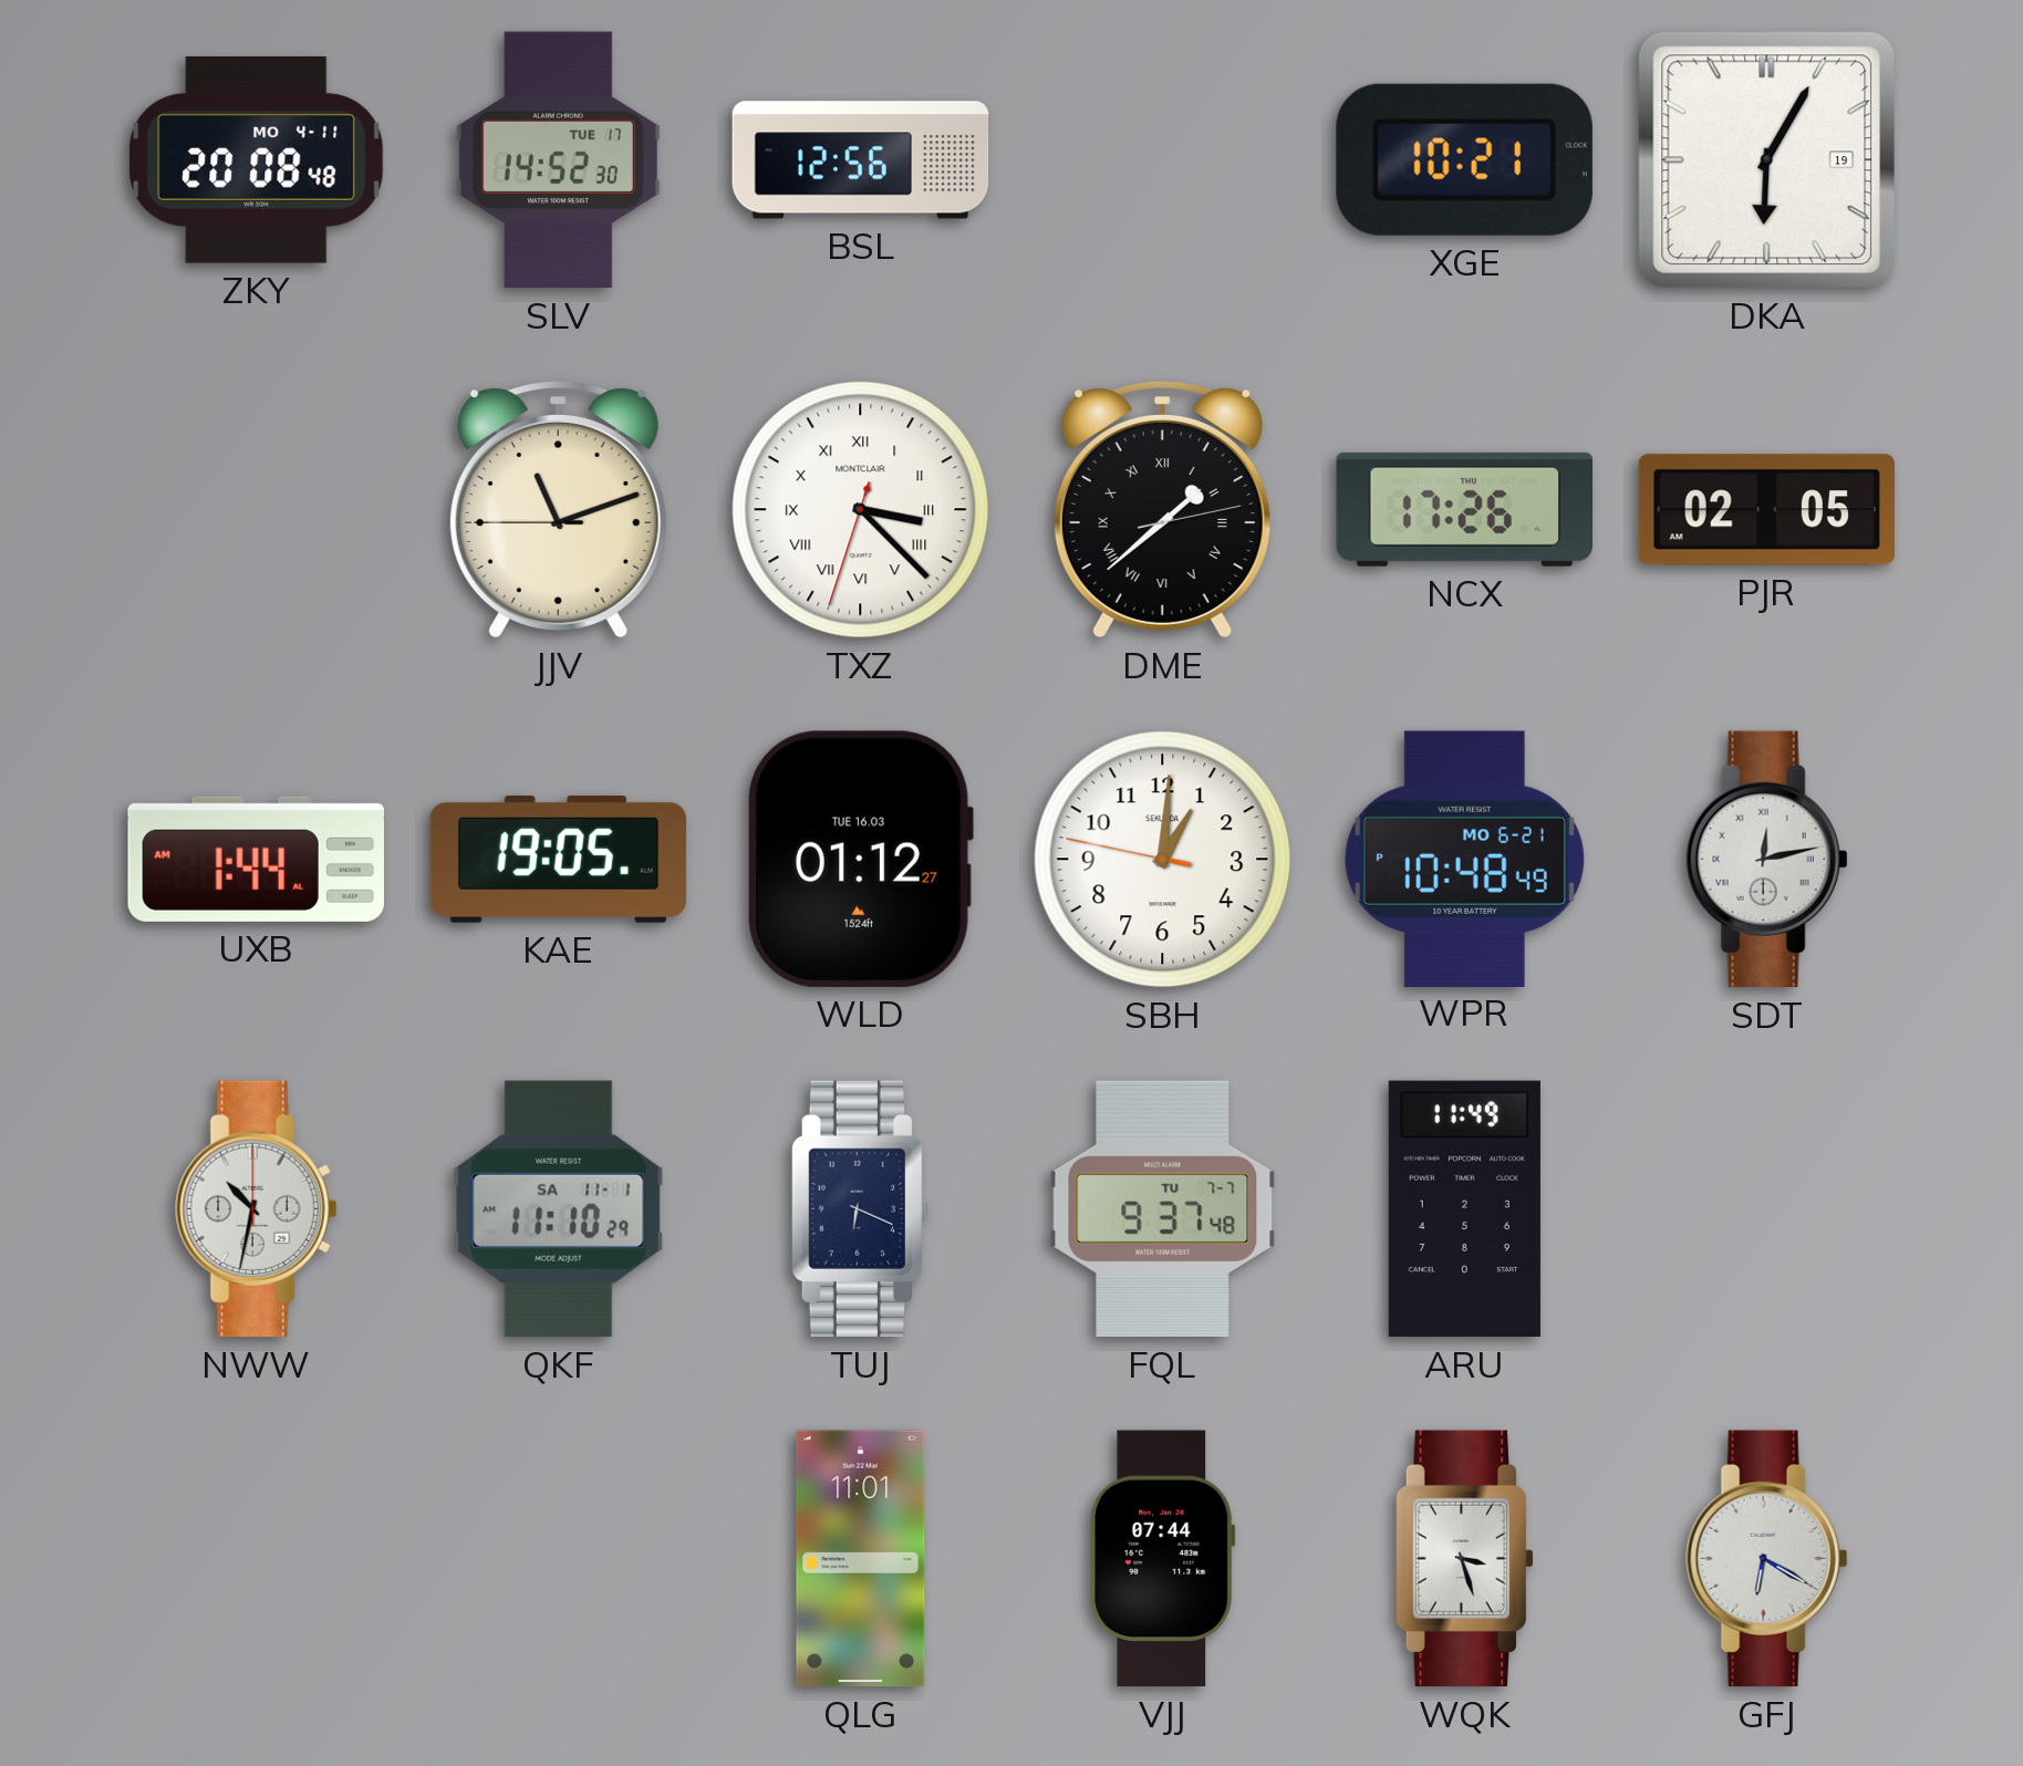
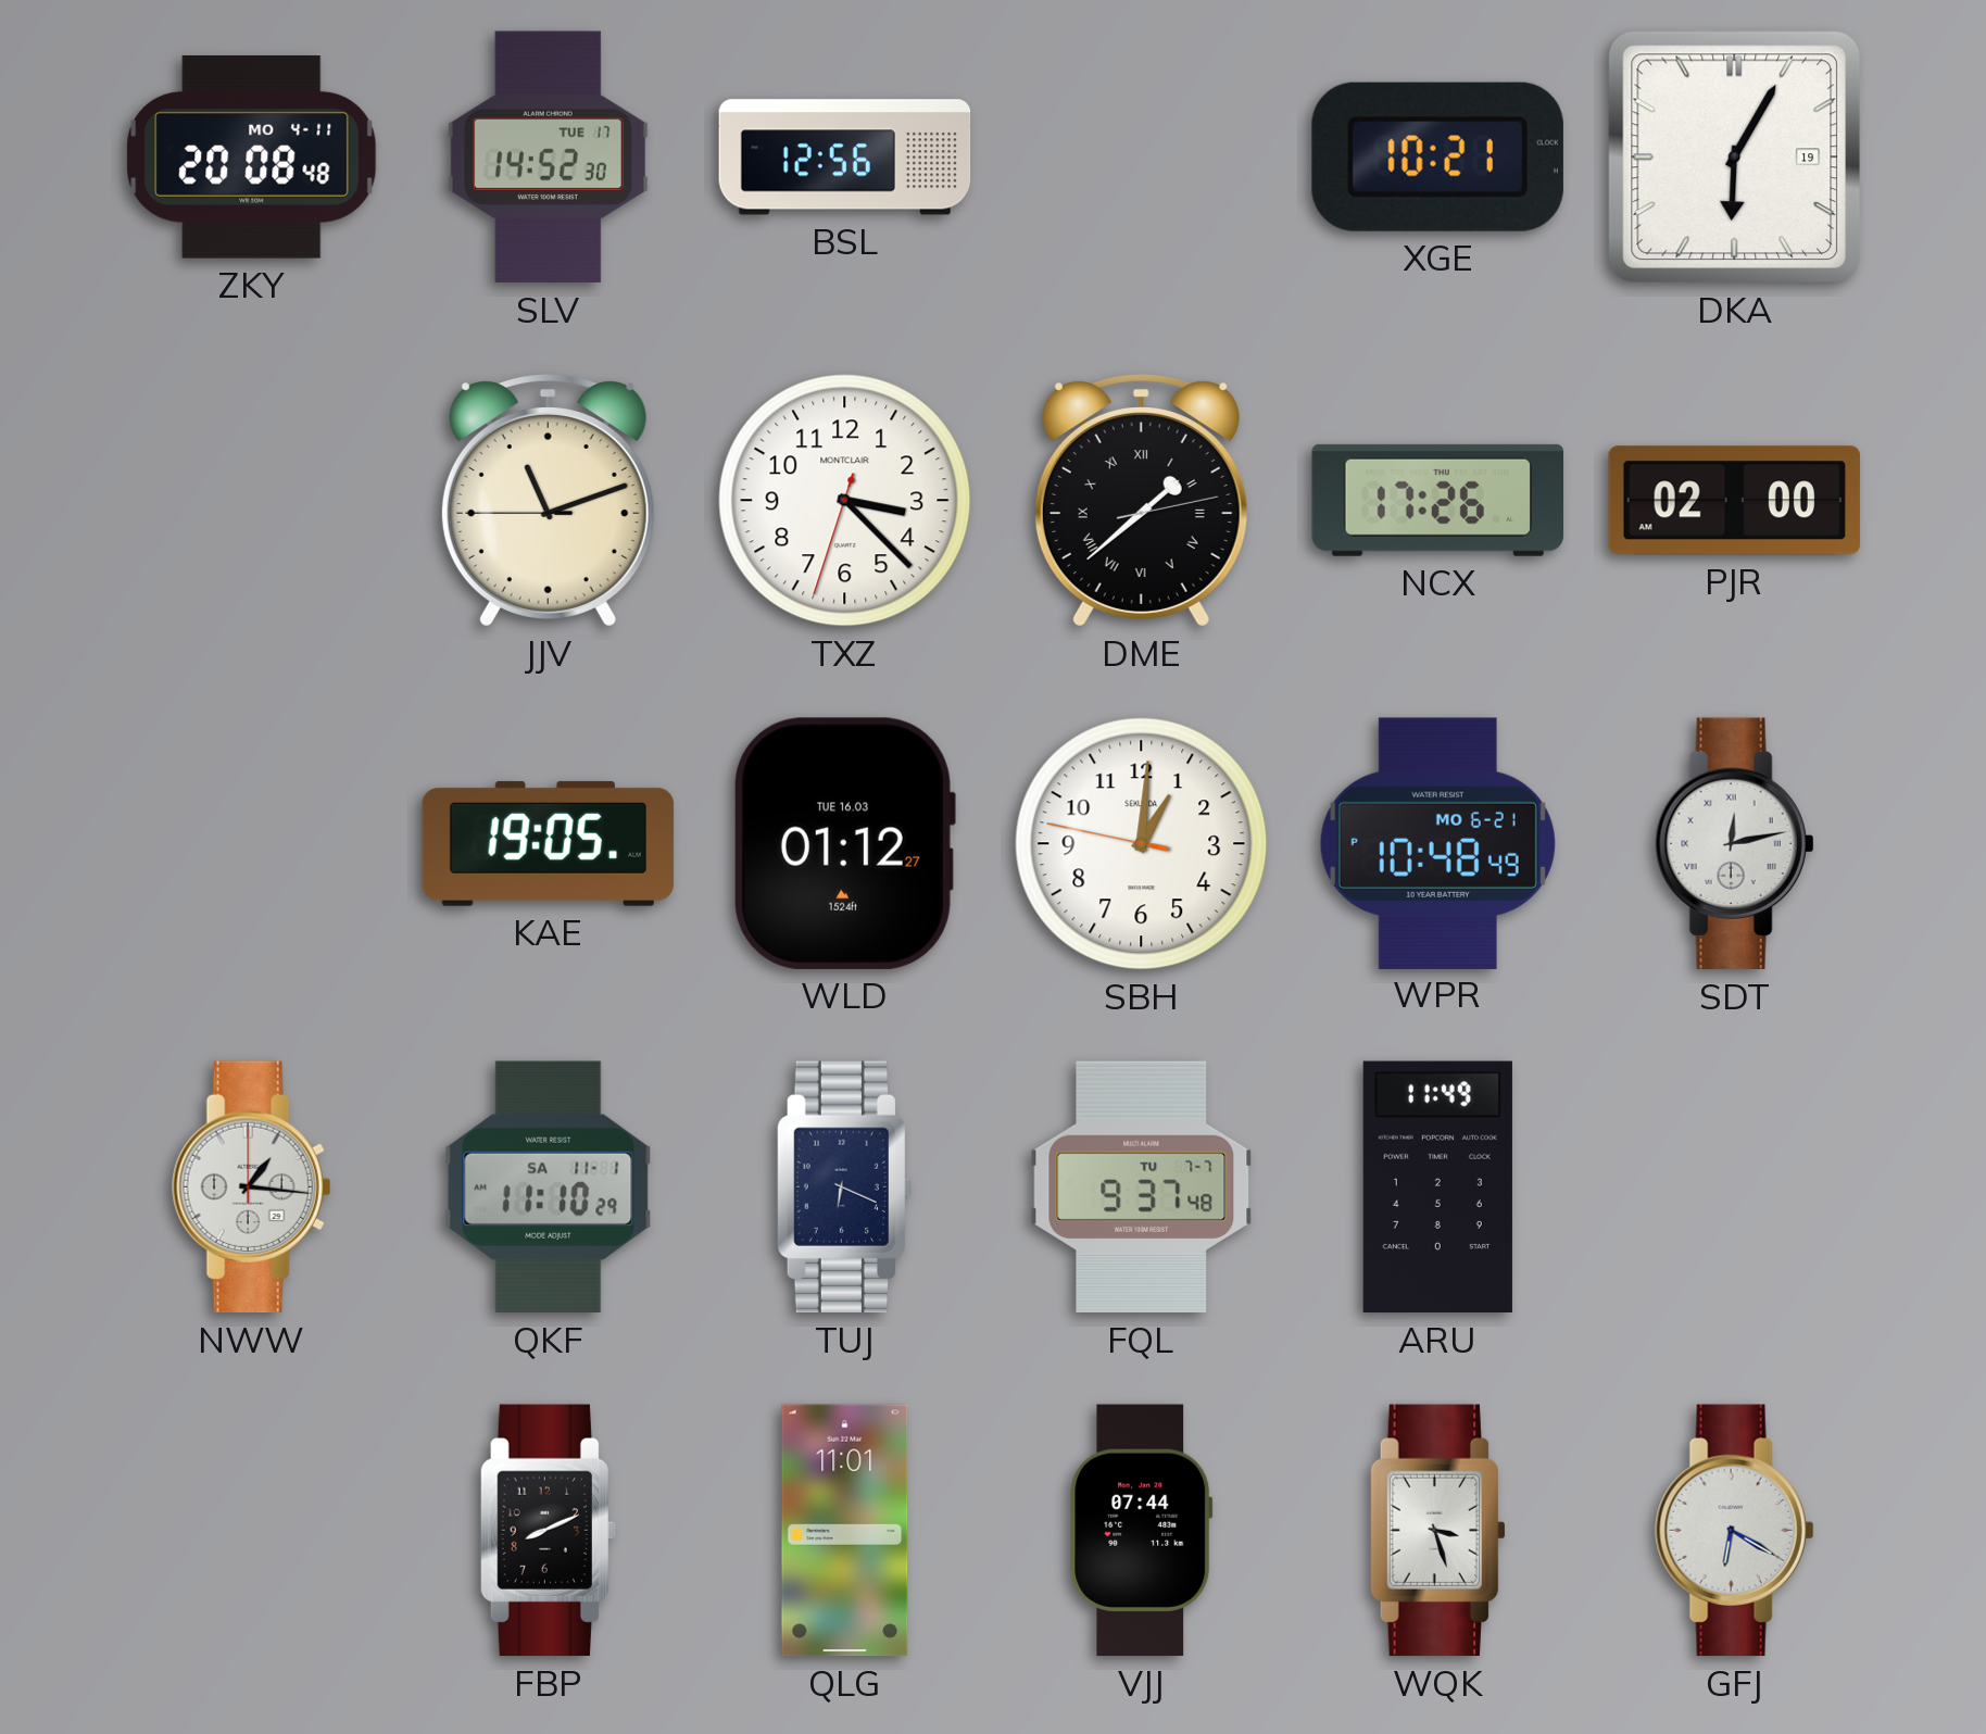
TXZ numerals: Roman -> Arabic
PJR: 02:05 -> 02:00
UXB: 1:44 -> none
NWW: 10:32 -> 1:16
FBP: none -> 8:11
